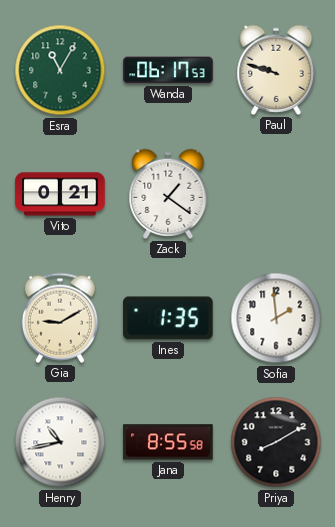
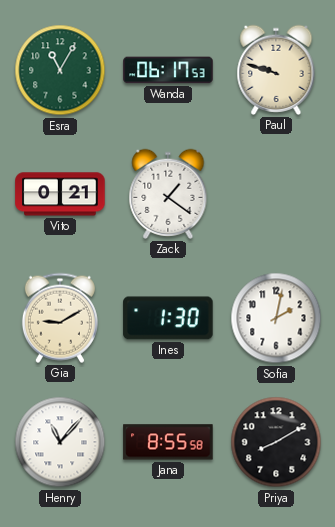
Ines: 1:35 -> 1:30
Sofia: 1:59 -> 2:02
Henry: 10:43 -> 11:07
